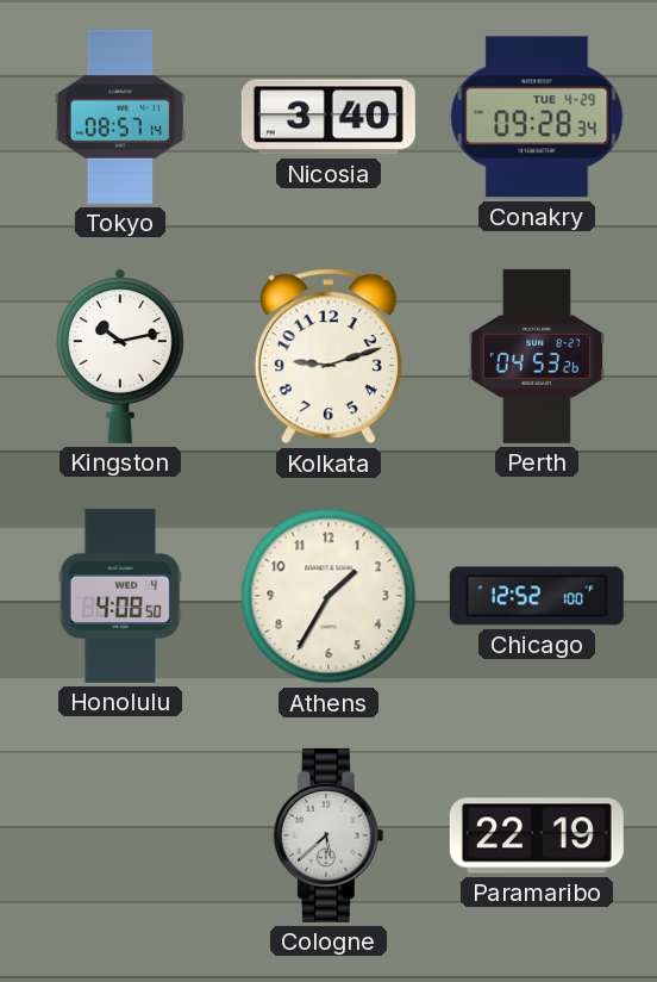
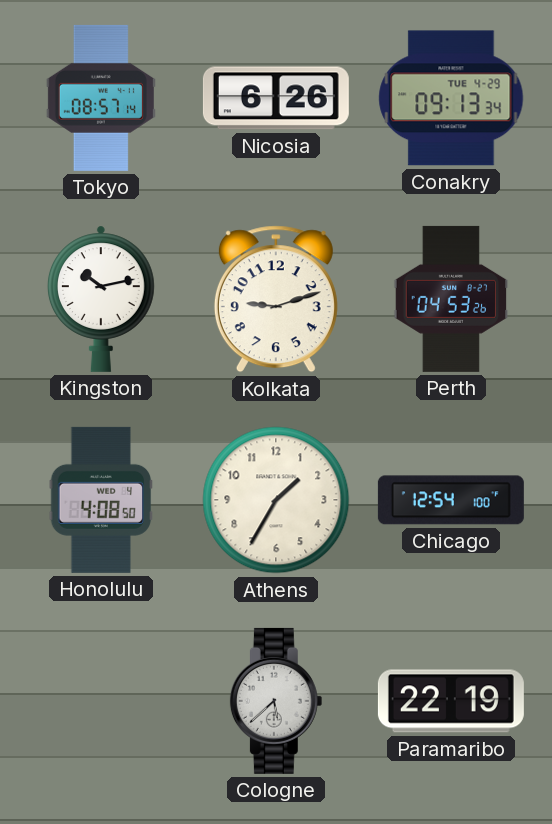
Nicosia: 3:40 -> 6:26
Conakry: 09:28 -> 09:13
Chicago: 12:52 -> 12:54
